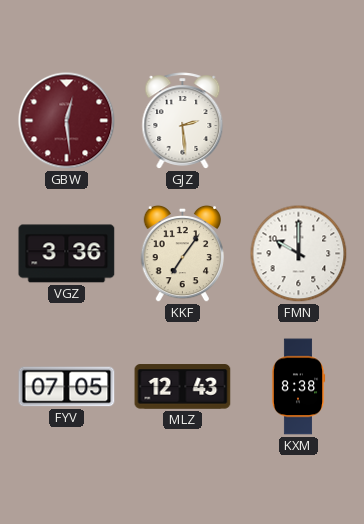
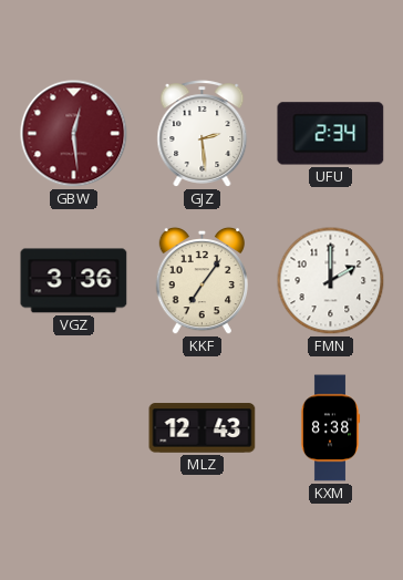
UFU: none -> 2:34
FMN: 10:00 -> 2:00
FYV: 07:05 -> none
